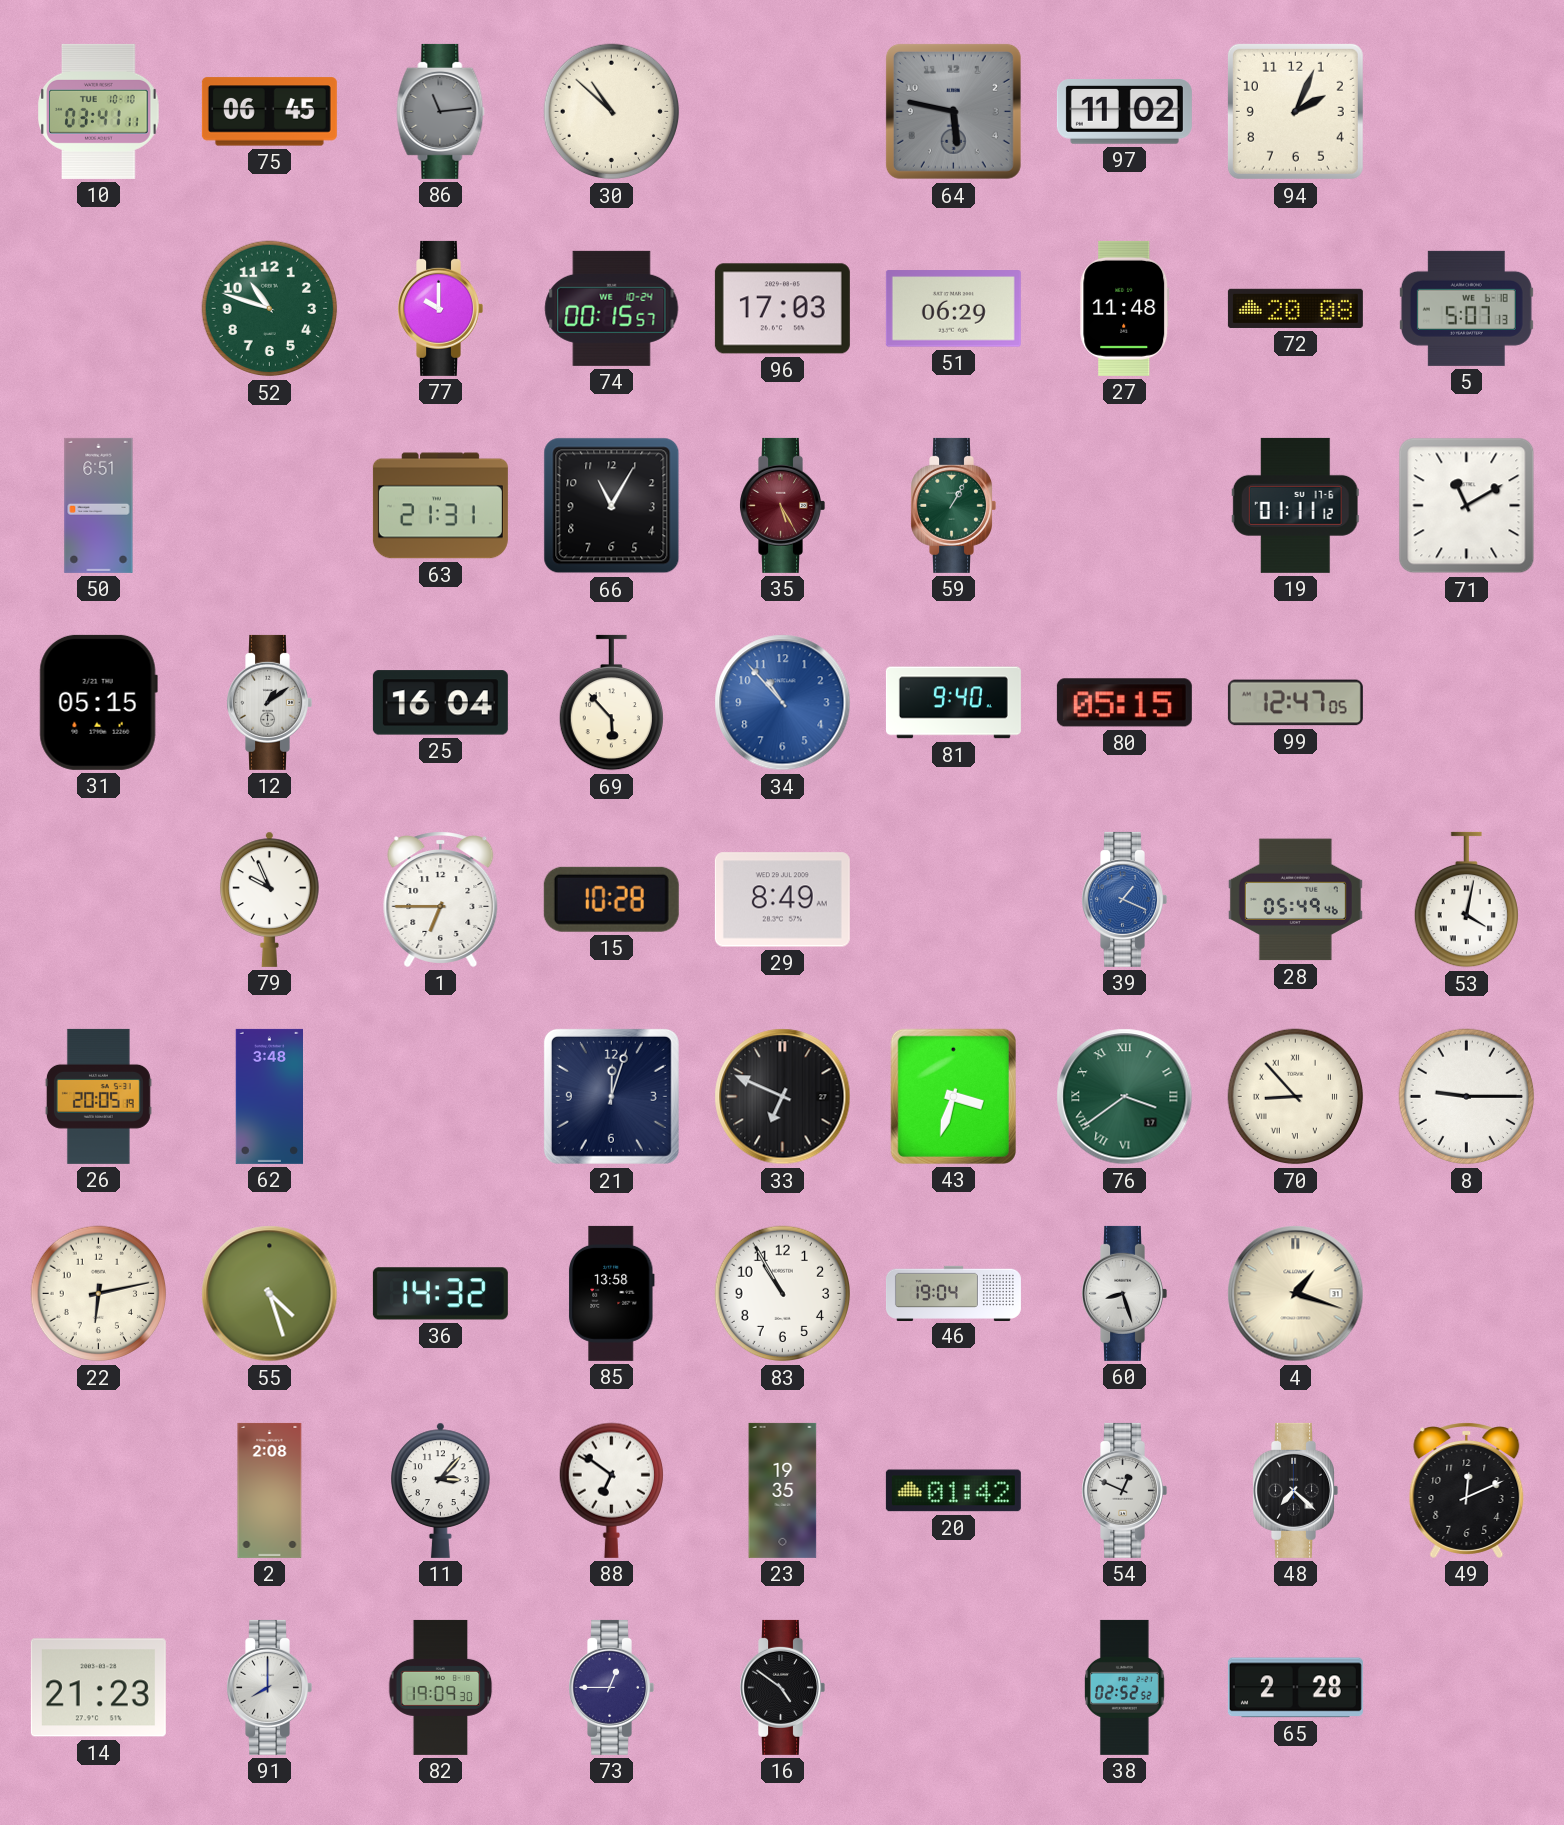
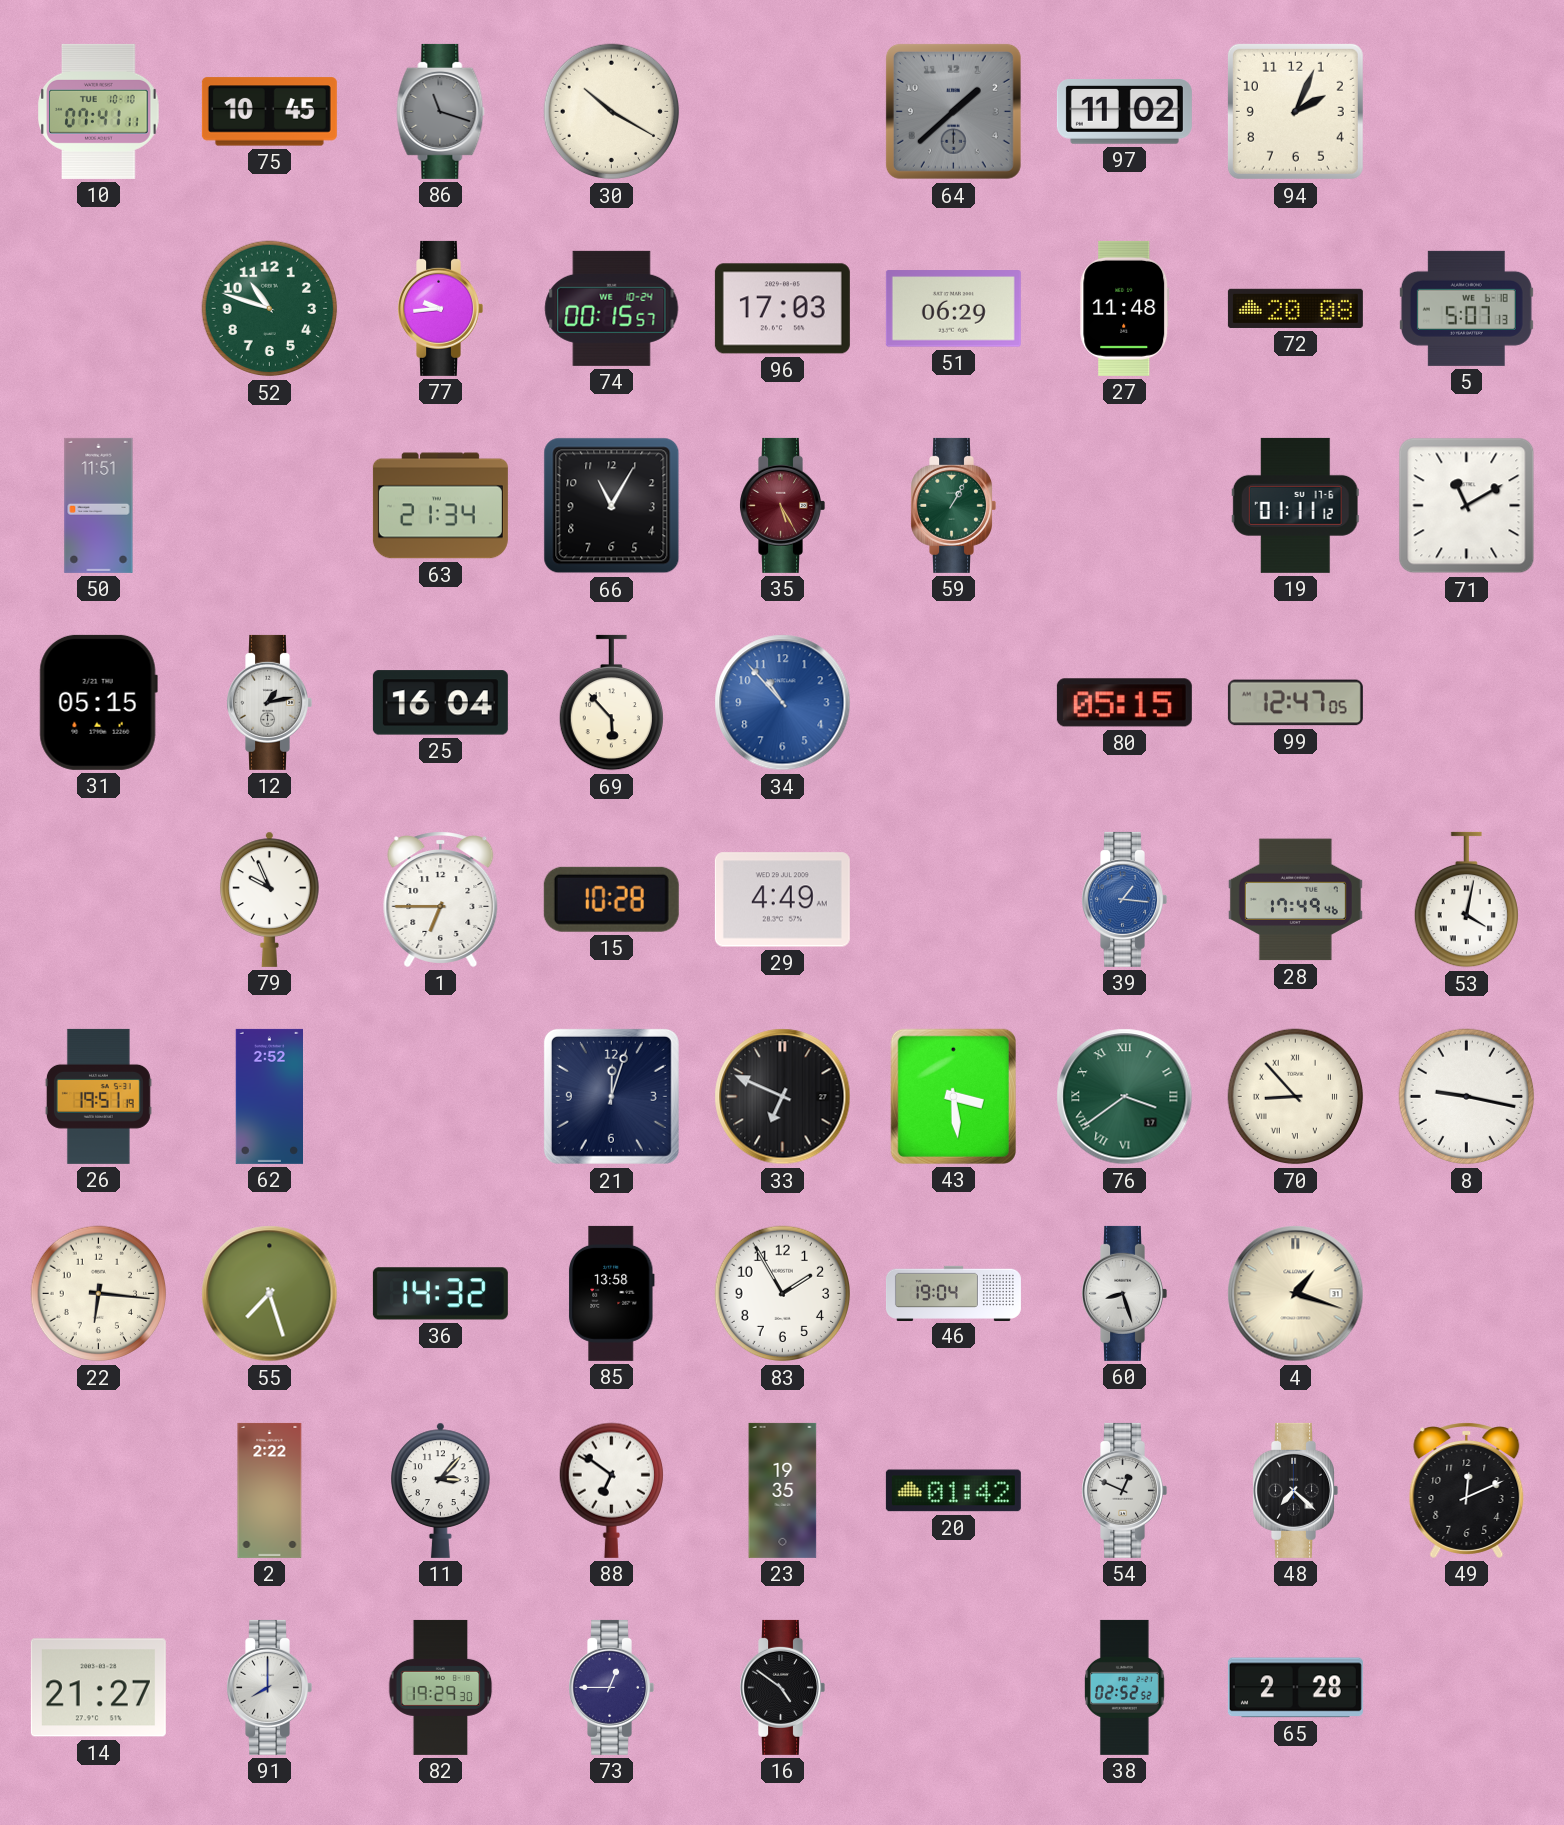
10: 03:41 -> 07:41
75: 06:45 -> 10:45
86: 11:14 -> 11:18
30: 10:52 -> 10:20
64: 5:47 -> 1:38
77: 10:00 -> 9:44
50: 6:51 -> 11:51
63: 21:31 -> 21:34
12: 1:09 -> 1:13
81: 9:40 -> none
29: 8:49 -> 4:49
39: 1:19 -> 1:16
28: 05:49 -> 17:49
26: 20:05 -> 19:51
62: 3:48 -> 2:52
43: 3:33 -> 3:29
8: 9:15 -> 9:17
22: 6:13 -> 6:16
55: 4:27 -> 7:27
83: 10:55 -> 1:55
2: 2:08 -> 2:22
14: 21:23 -> 21:27
82: 19:09 -> 19:29
